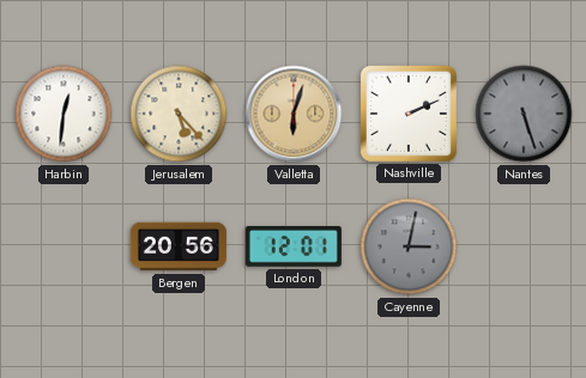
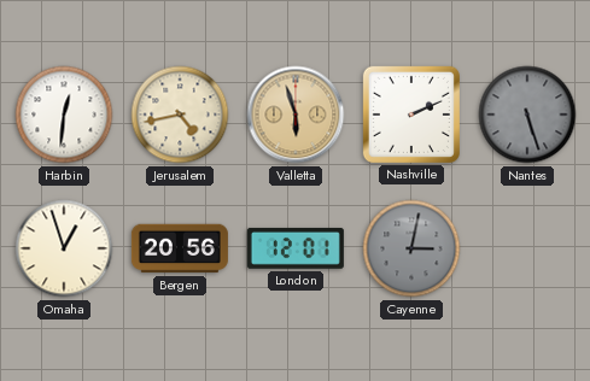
Jerusalem: 5:23 -> 4:43
Valletta: 6:03 -> 5:57
Omaha: none -> 12:57
